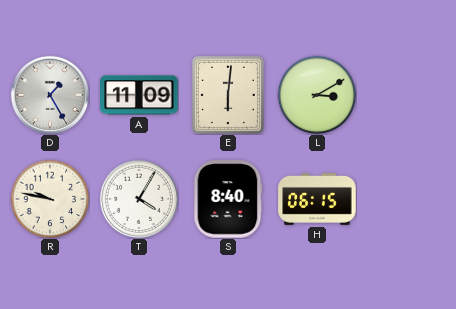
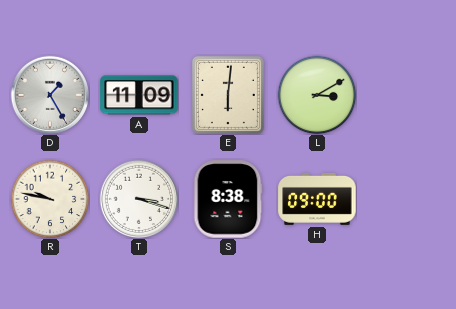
T: 4:05 -> 3:18
S: 8:40 -> 8:38
H: 06:15 -> 09:00
